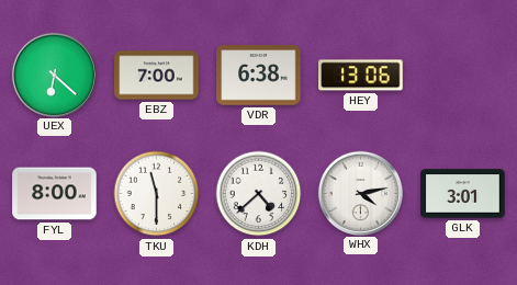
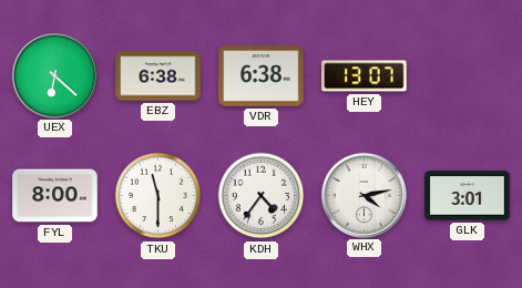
EBZ: 7:00 -> 6:38
HEY: 13:06 -> 13:07
KDH: 4:38 -> 4:36
